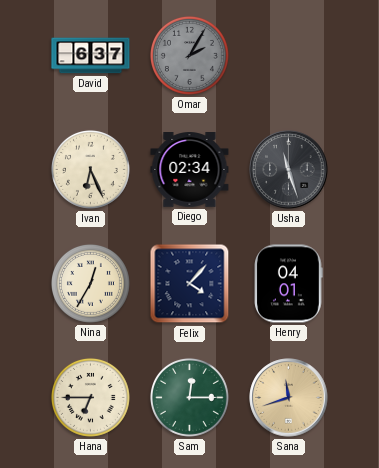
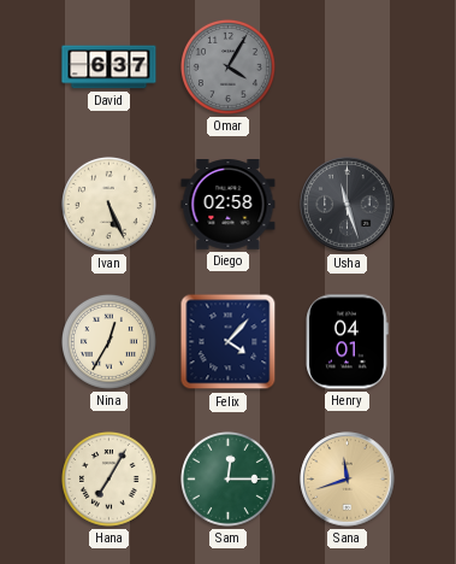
Omar: 2:05 -> 4:05
Ivan: 6:26 -> 5:26
Diego: 02:34 -> 02:58
Hana: 6:45 -> 7:05
